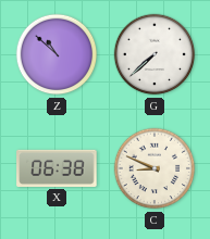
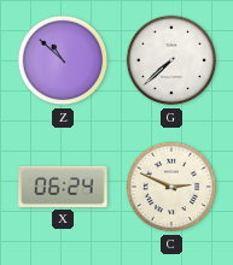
X: 06:38 -> 06:24
C: 8:49 -> 2:49
